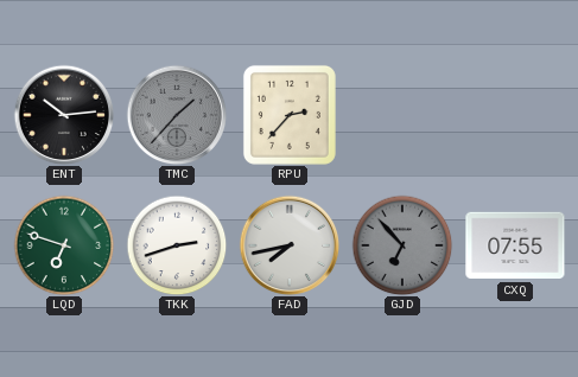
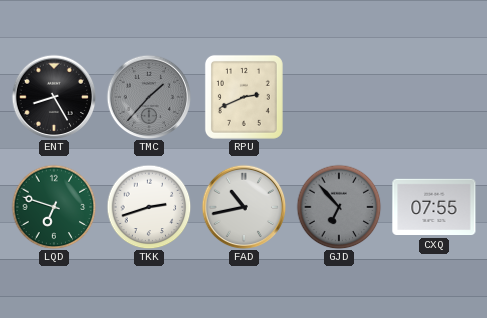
ENT: 10:14 -> 8:25
RPU: 2:37 -> 2:41
FAD: 7:43 -> 10:43
